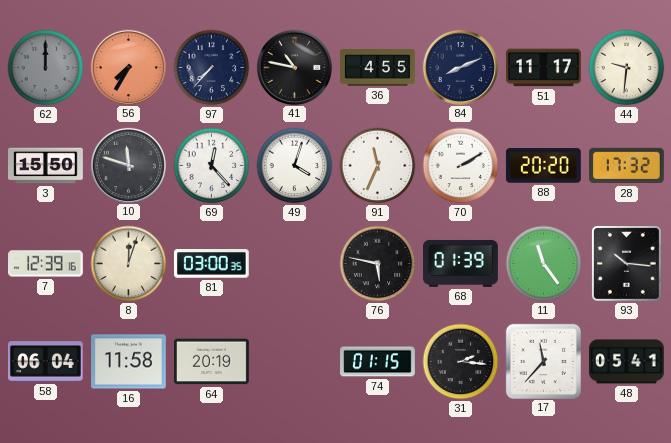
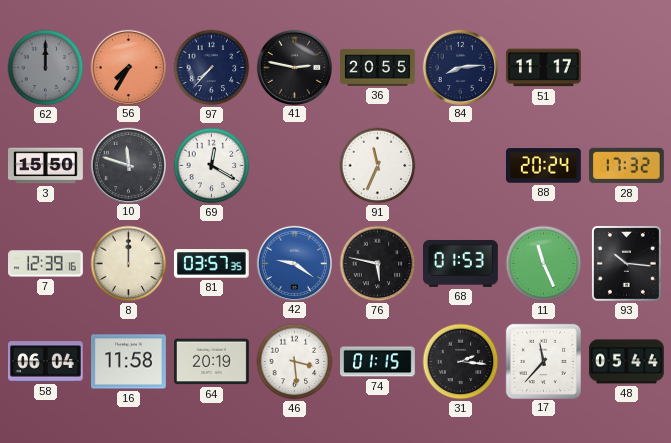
41: 10:47 -> 2:47
36: 4:55 -> 20:55
84: 8:11 -> 8:14
44: 9:31 -> none
69: 12:23 -> 12:20
49: 4:03 -> none
70: 2:10 -> none
88: 20:20 -> 20:24
8: 12:03 -> 12:00
81: 03:00 -> 03:57
42: none -> 9:21
68: 01:39 -> 01:53
11: 11:24 -> 11:26
46: none -> 3:29
48: 05:41 -> 05:44
